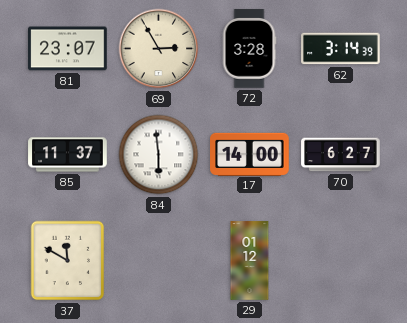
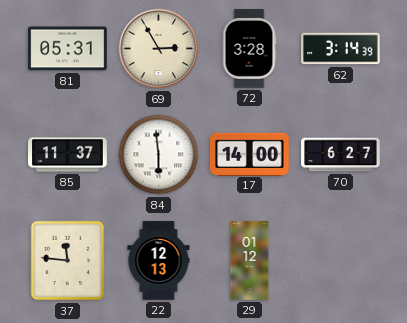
81: 23:07 -> 05:31
37: 11:50 -> 11:46
22: none -> 12:13
